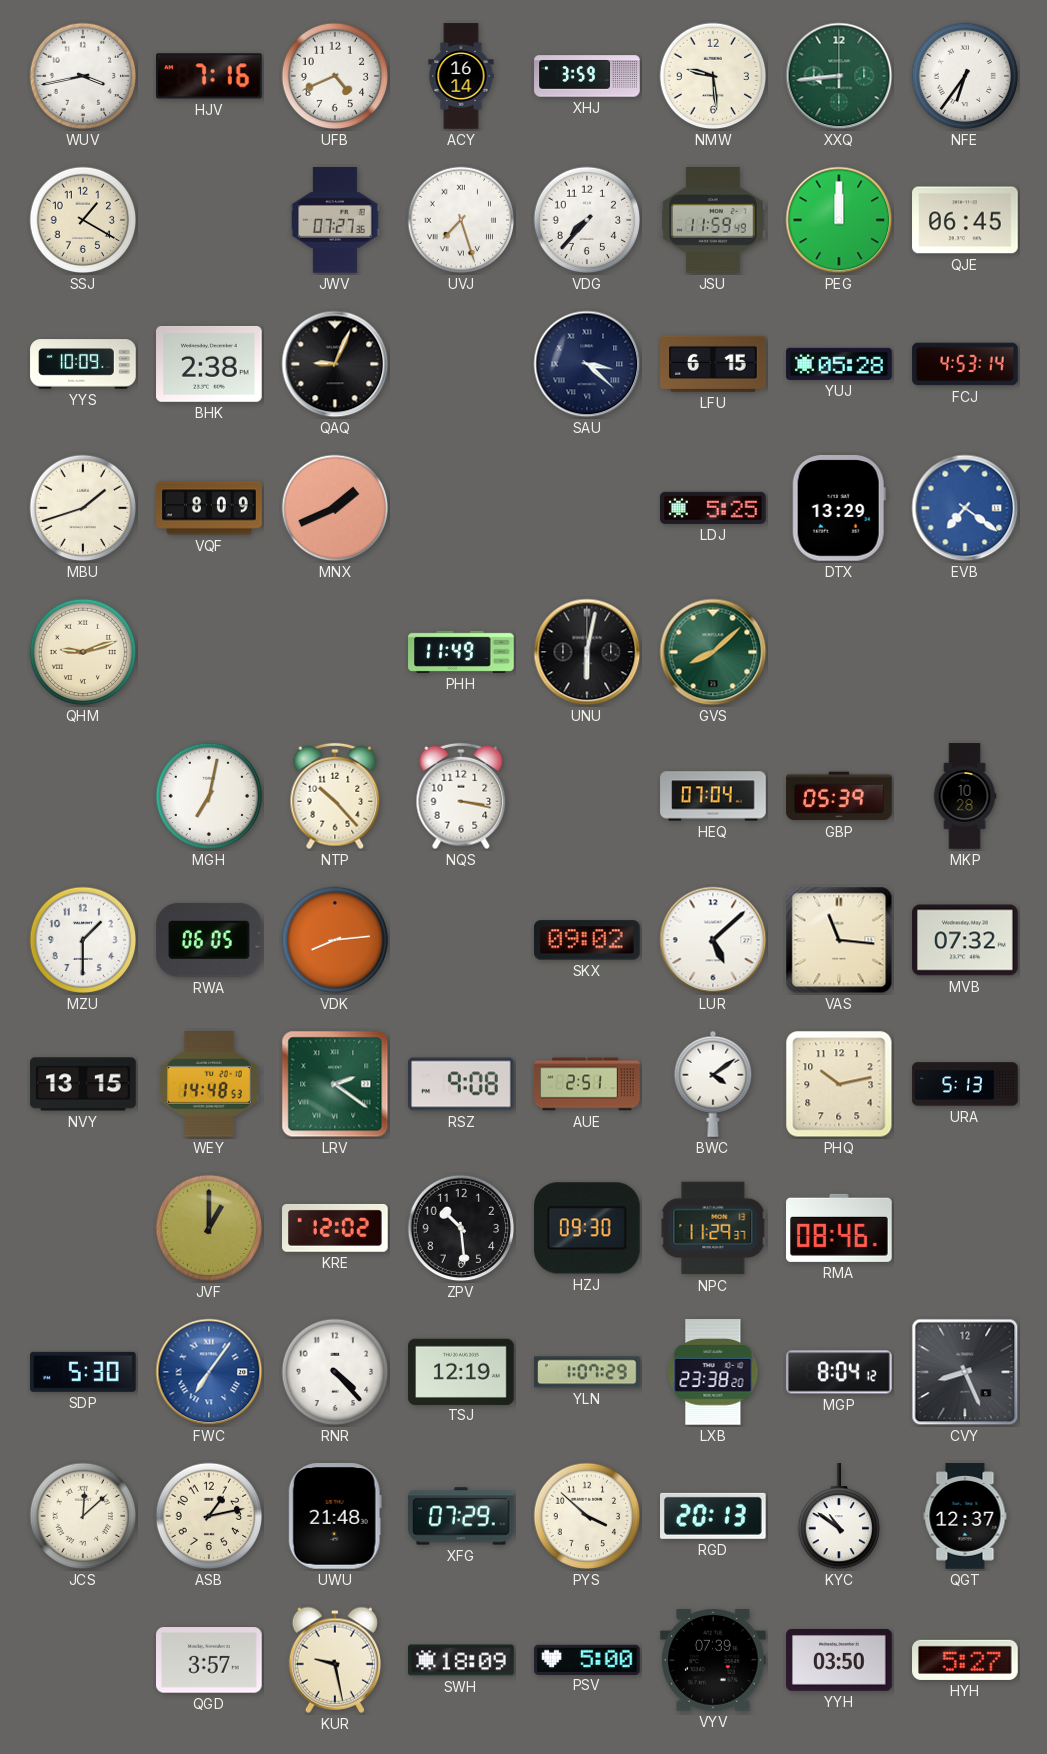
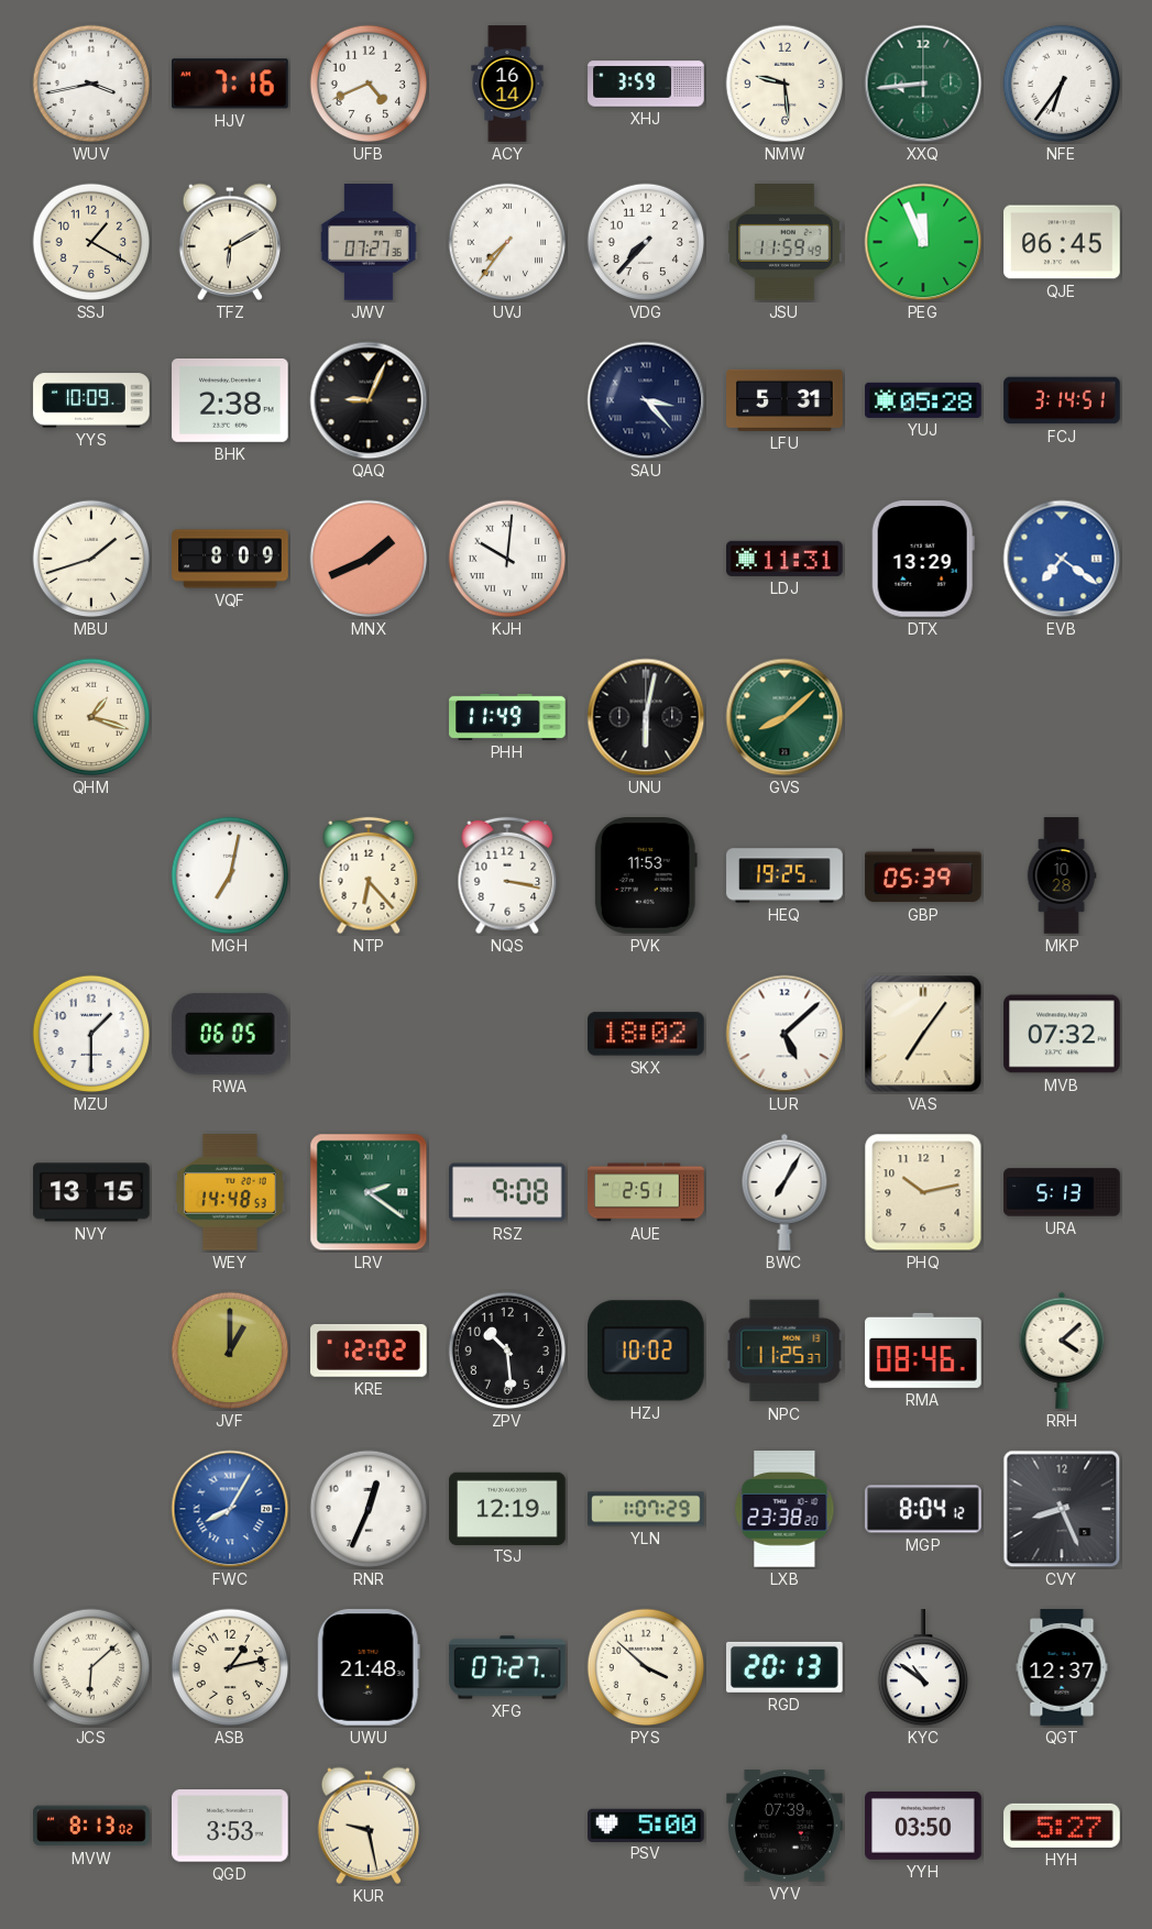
TFZ: none -> 6:10
UVJ: 7:27 -> 7:36
PEG: 12:00 -> 11:56
SAU: 3:22 -> 3:23
LFU: 6:15 -> 5:31
FCJ: 4:53 -> 3:14
KJH: none -> 10:01
LDJ: 5:25 -> 11:31
QHM: 9:12 -> 1:18
NTP: 10:23 -> 6:23
PVK: none -> 11:53
HEQ: 07:04 -> 19:25
VDK: 8:14 -> none
SKX: 09:02 -> 18:02
VAS: 11:16 -> 7:06
BWC: 4:09 -> 7:05
HZJ: 09:30 -> 10:02
NPC: 11:29 -> 11:25
RRH: none -> 4:08
SDP: 5:30 -> none
FWC: 7:06 -> 8:05
RNR: 4:23 -> 12:34
JCS: 12:08 -> 6:08
XFG: 07:29 -> 07:27
MVW: none -> 8:13
QGD: 3:57 -> 3:53
SWH: 18:09 -> none
